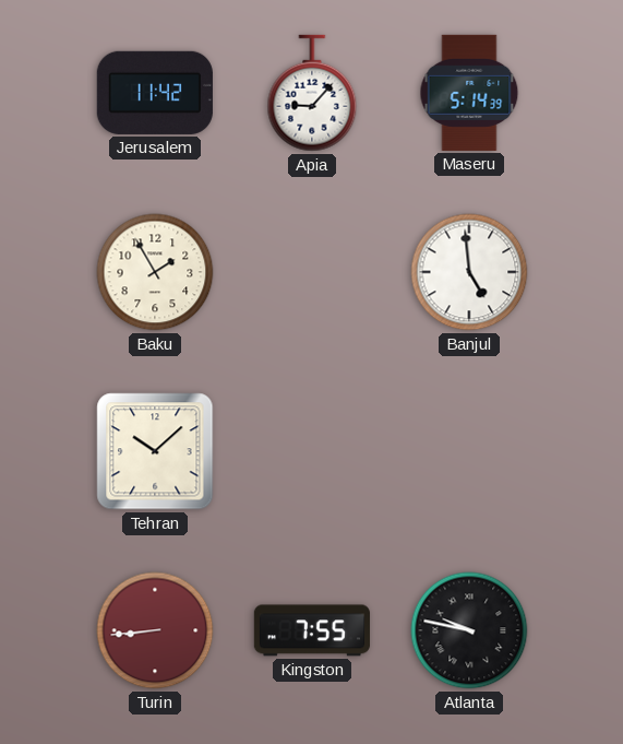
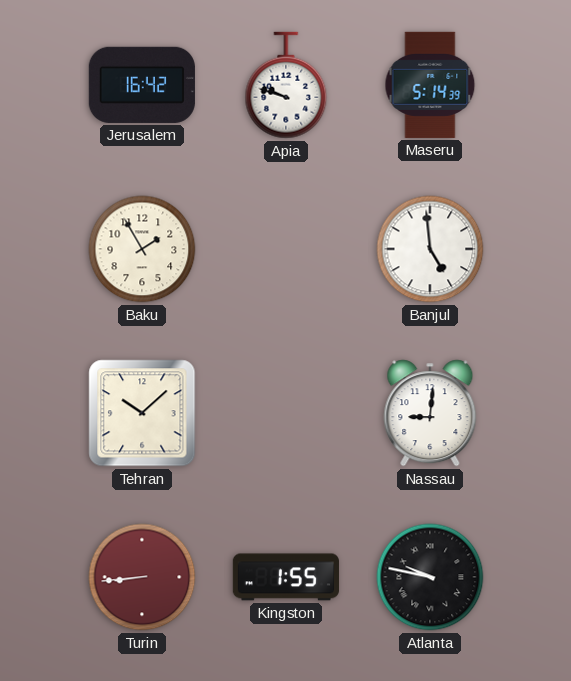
Jerusalem: 11:42 -> 16:42
Apia: 9:07 -> 9:48
Nassau: none -> 9:01
Kingston: 7:55 -> 1:55
